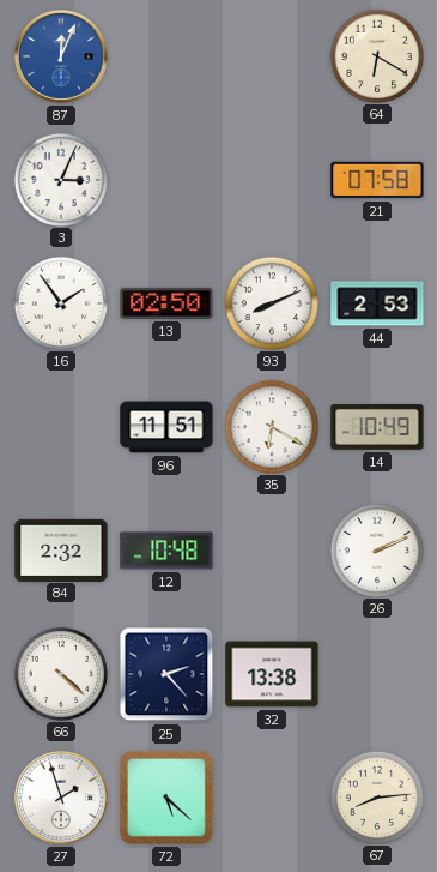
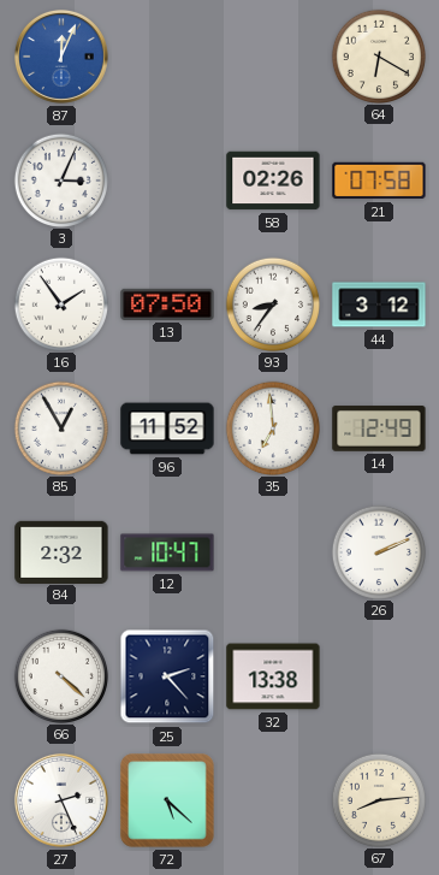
58: none -> 02:26
13: 02:50 -> 07:50
93: 8:11 -> 8:36
44: 2:53 -> 3:12
85: none -> 12:55
96: 11:51 -> 11:52
35: 6:20 -> 6:59
14: 10:49 -> 12:49
12: 10:48 -> 10:47
27: 1:57 -> 2:26
